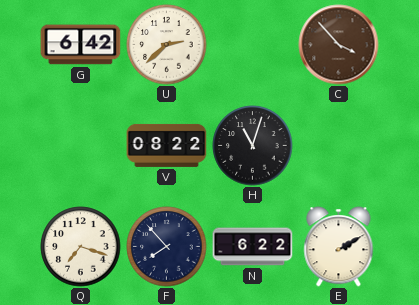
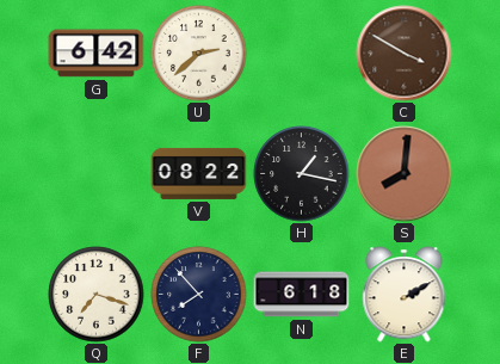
C: 3:53 -> 3:50
H: 11:03 -> 1:17
S: none -> 8:01
N: 6:22 -> 6:18
